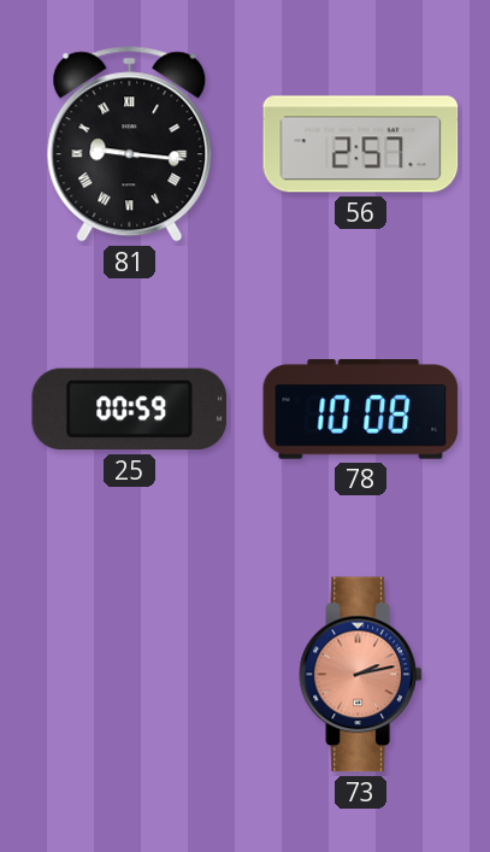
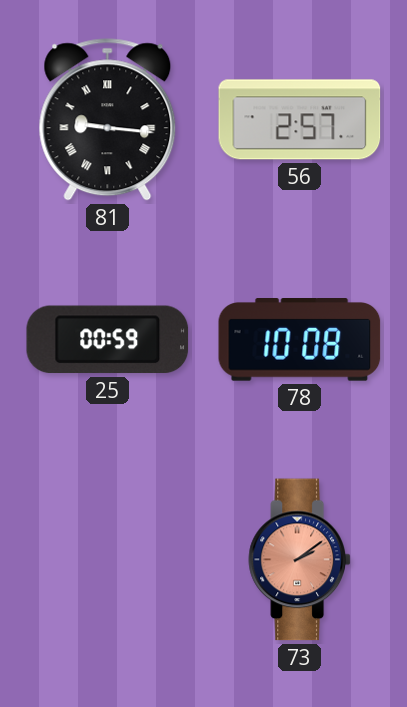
73: 2:13 -> 2:09
